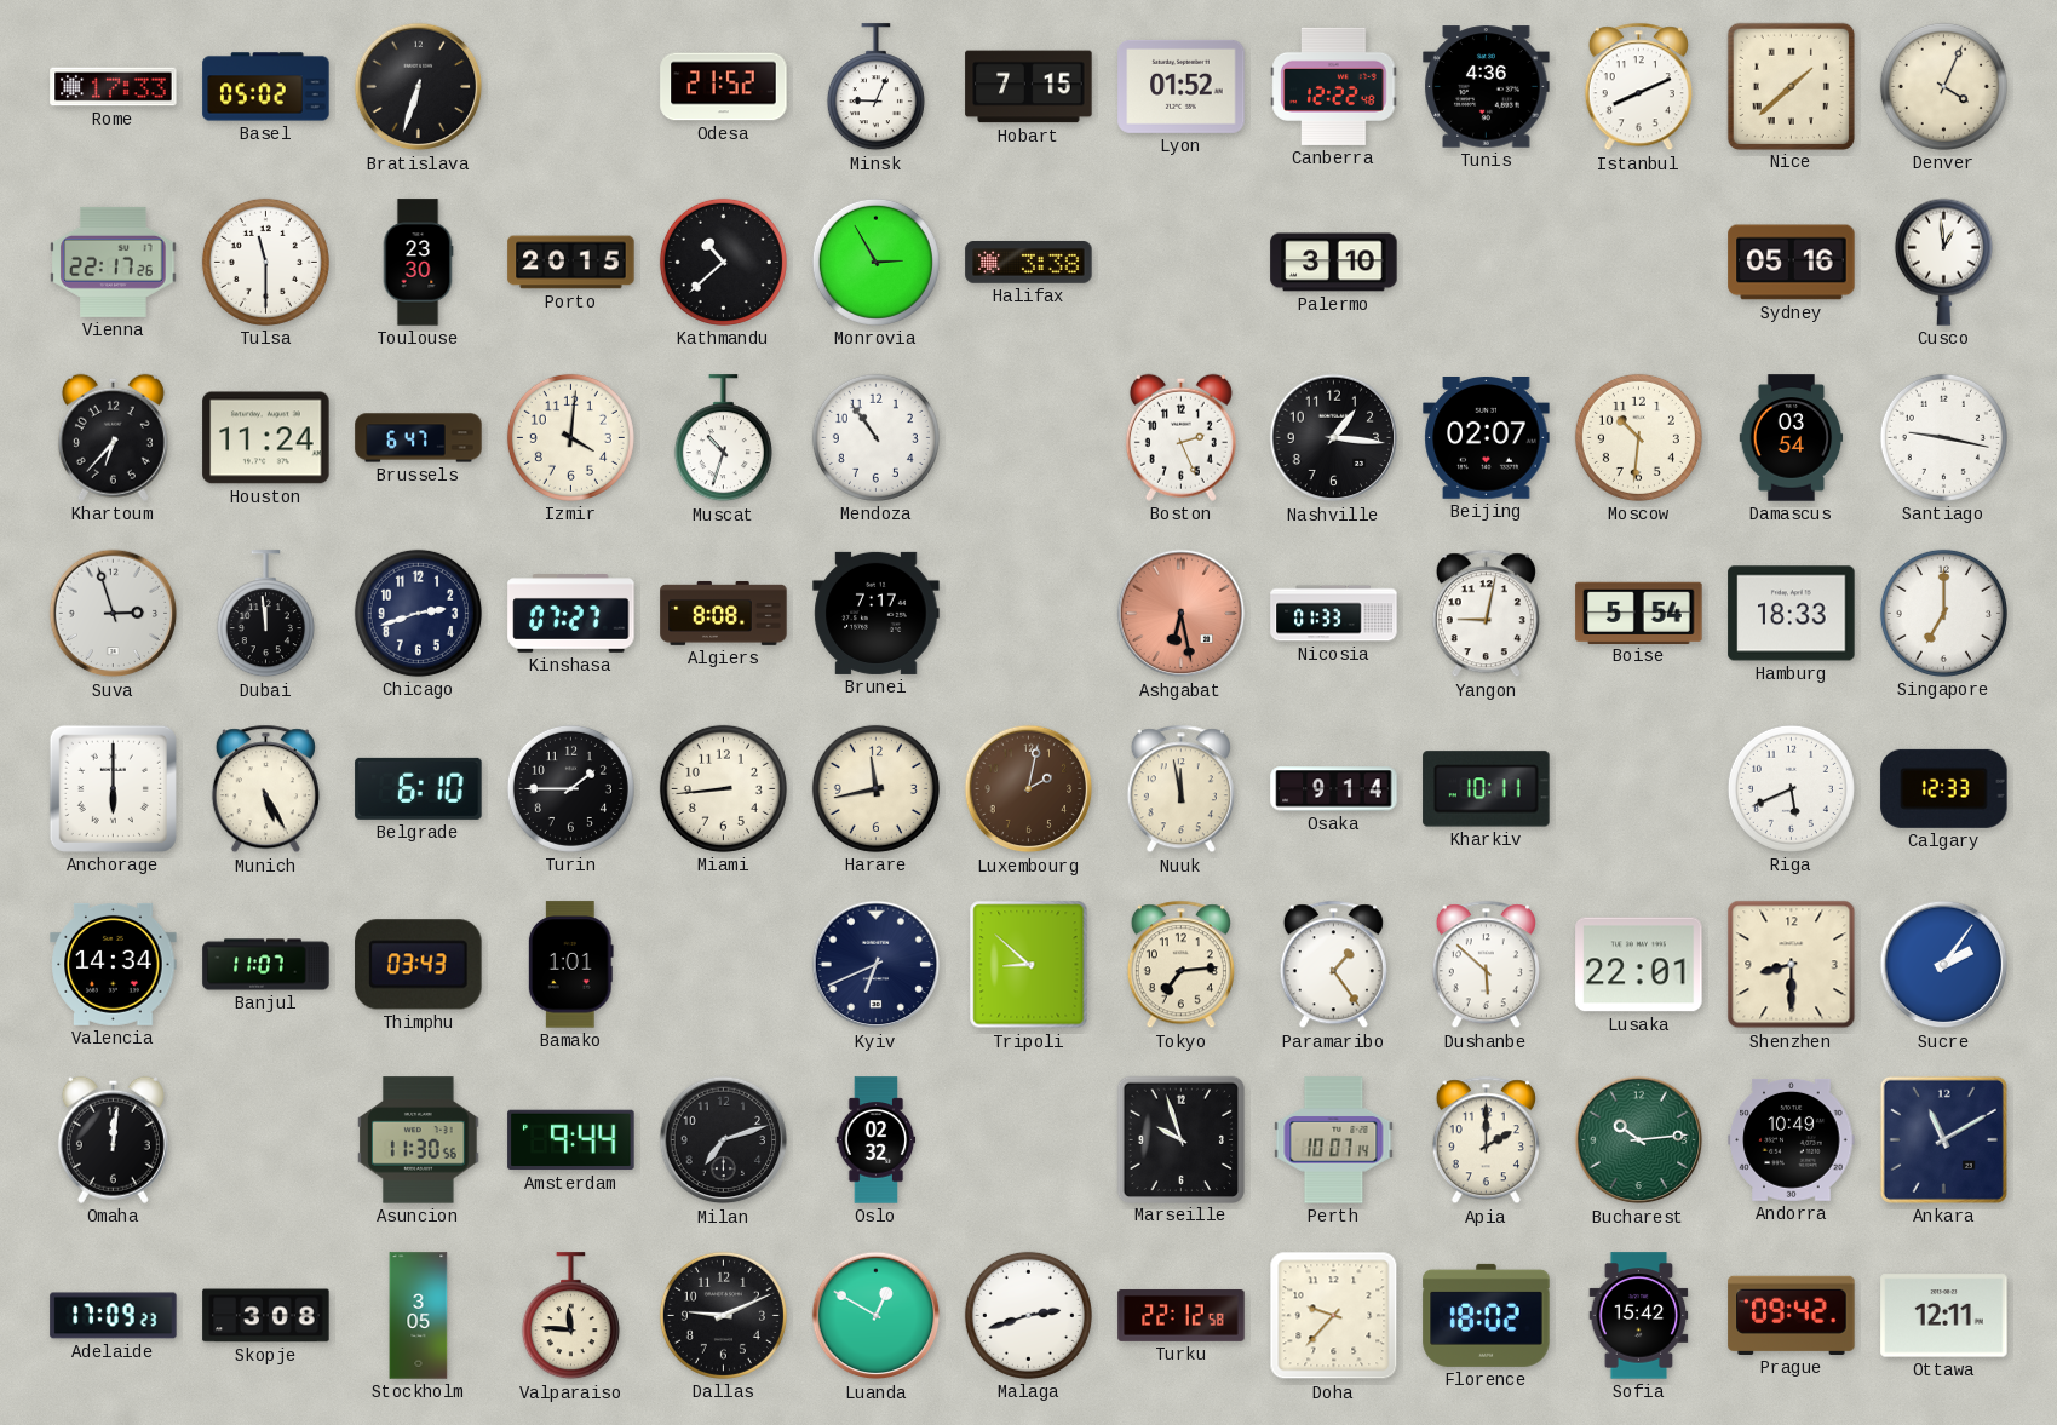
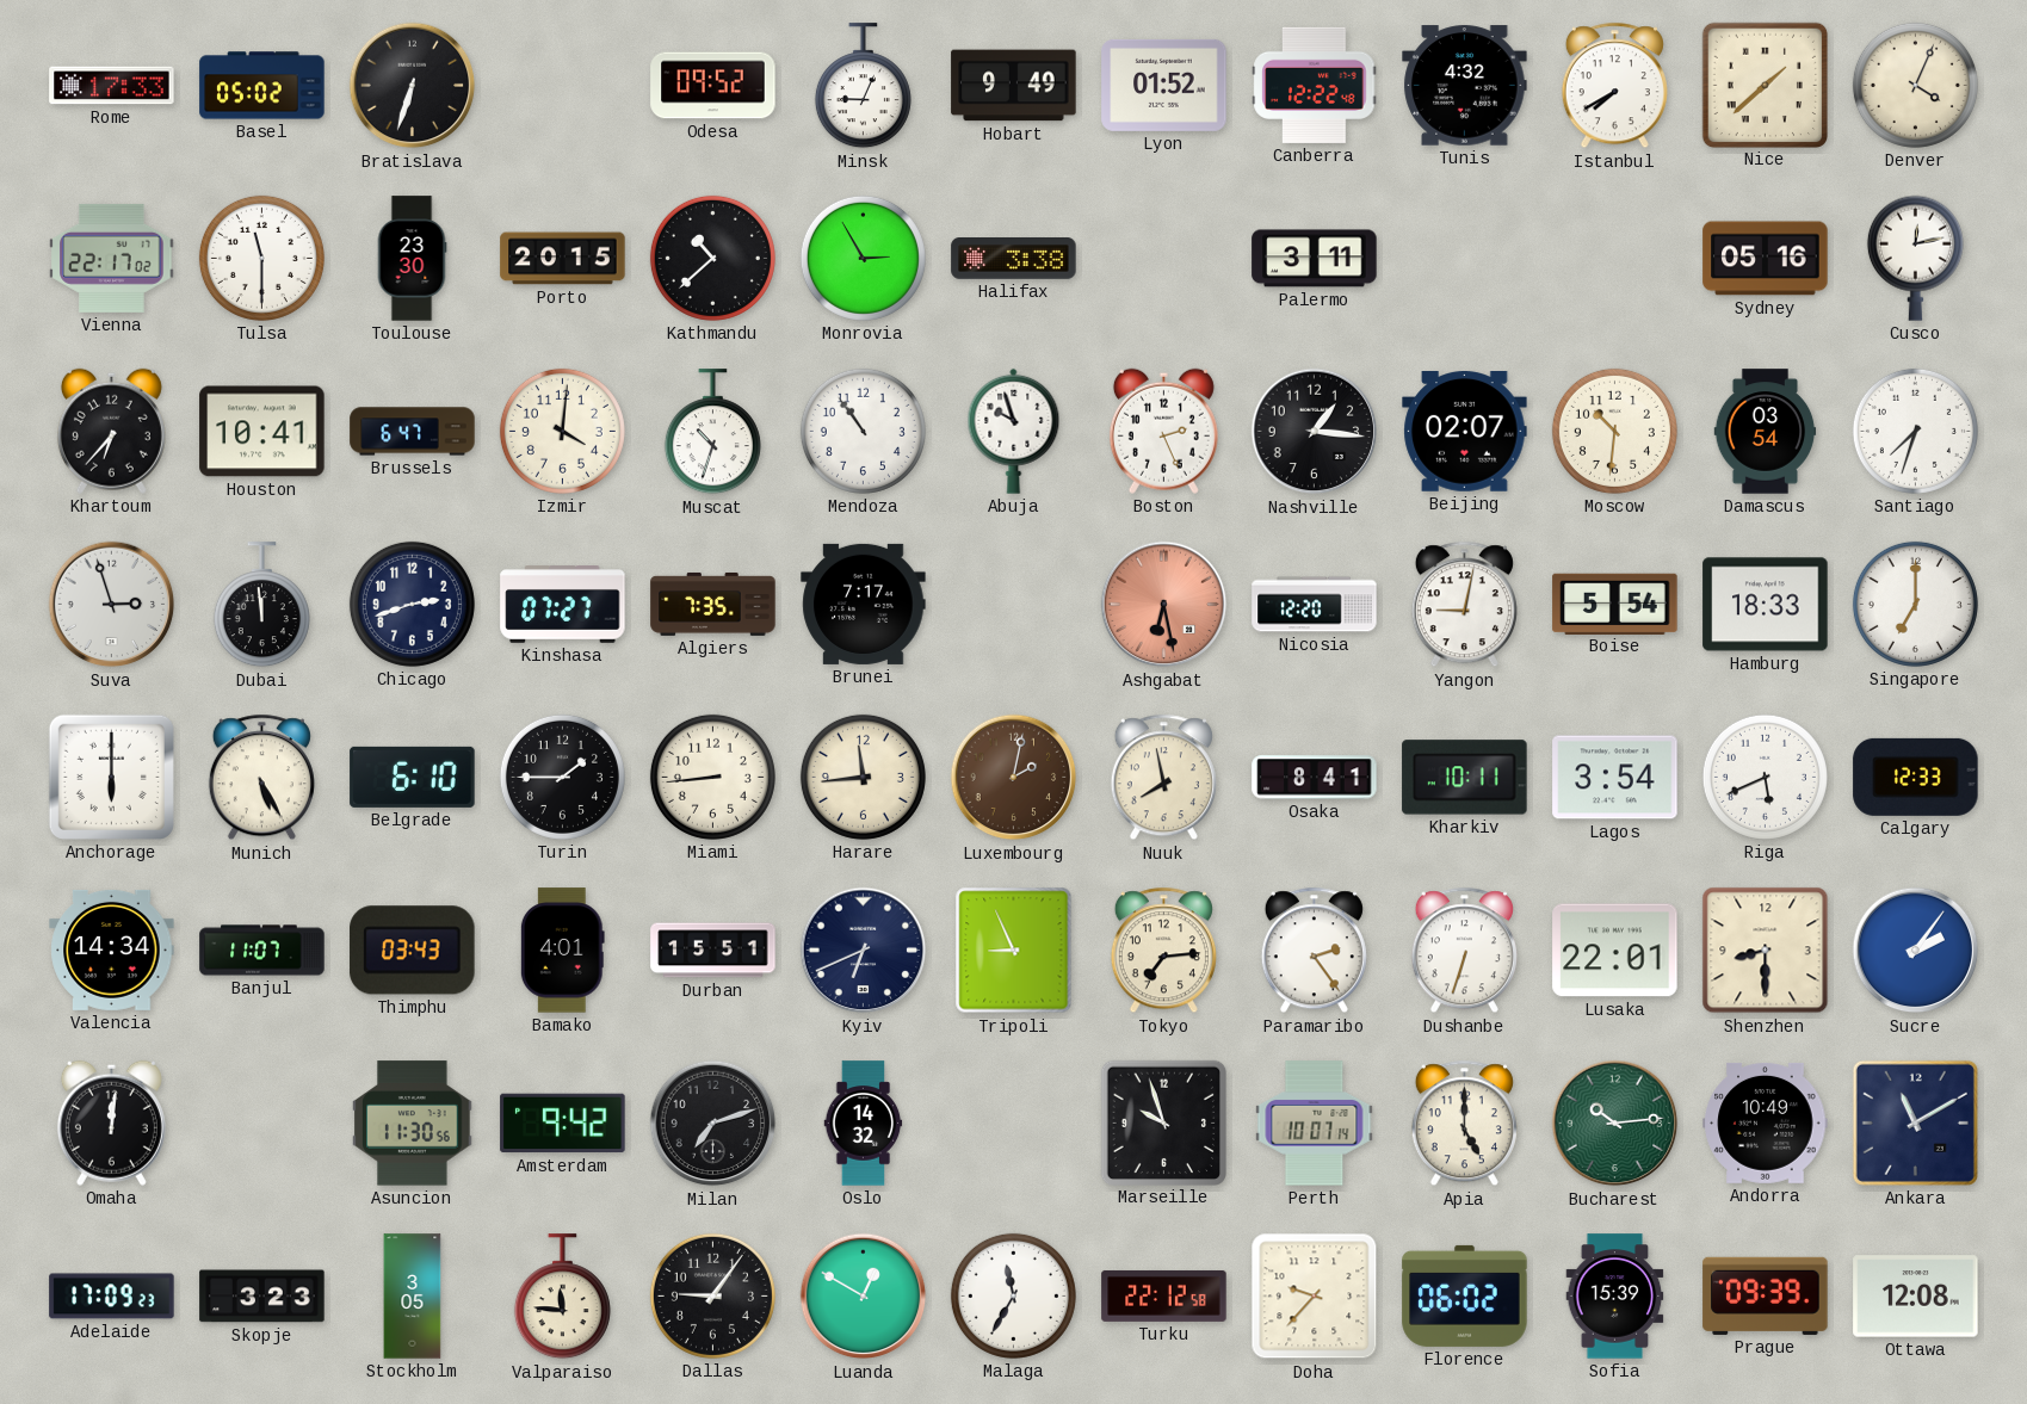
Odesa: 21:52 -> 09:52
Hobart: 7:15 -> 9:49
Tunis: 4:36 -> 4:32
Istanbul: 8:11 -> 7:40
Vienna: 22:17:26 -> 22:17:02
Palermo: 3:10 -> 3:11
Cusco: 12:59 -> 12:13
Houston: 11:24 -> 10:41
Abuja: none -> 9:57
Santiago: 9:17 -> 7:33
Algiers: 8:08 -> 7:35
Nicosia: 01:33 -> 12:20
Harare: 11:43 -> 11:44
Nuuk: 11:58 -> 7:58
Osaka: 9:14 -> 8:41
Lagos: none -> 3:54
Bamako: 1:01 -> 4:01
Durban: none -> 15:51
Tripoli: 8:52 -> 8:56
Paramaribo: 1:24 -> 2:24
Dushanbe: 5:52 -> 6:33
Amsterdam: 9:44 -> 9:42
Oslo: 02:32 -> 14:32
Apia: 2:00 -> 5:00
Skopje: 3:08 -> 3:23
Dallas: 9:11 -> 9:06
Malaga: 2:42 -> 11:35
Florence: 18:02 -> 06:02
Sofia: 15:42 -> 15:39
Prague: 09:42 -> 09:39
Ottawa: 12:11 -> 12:08
